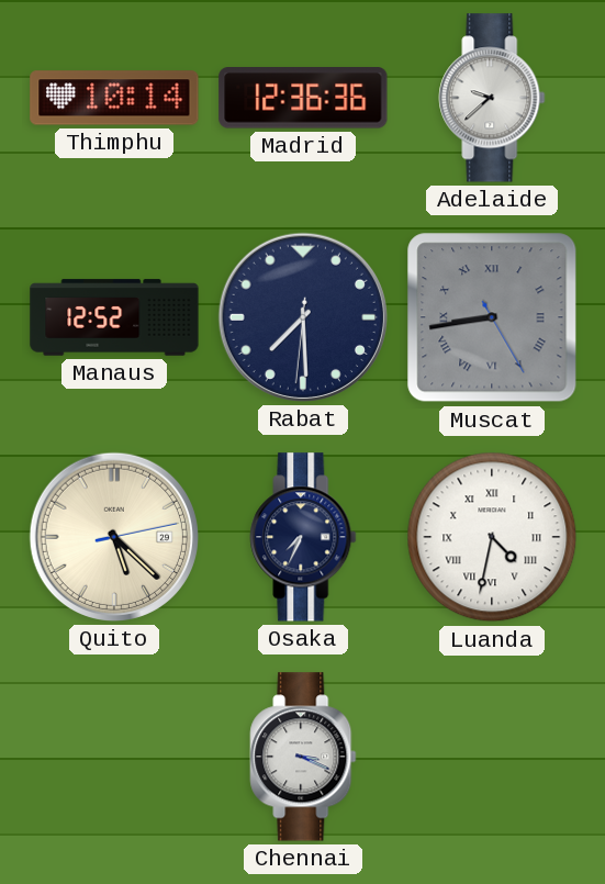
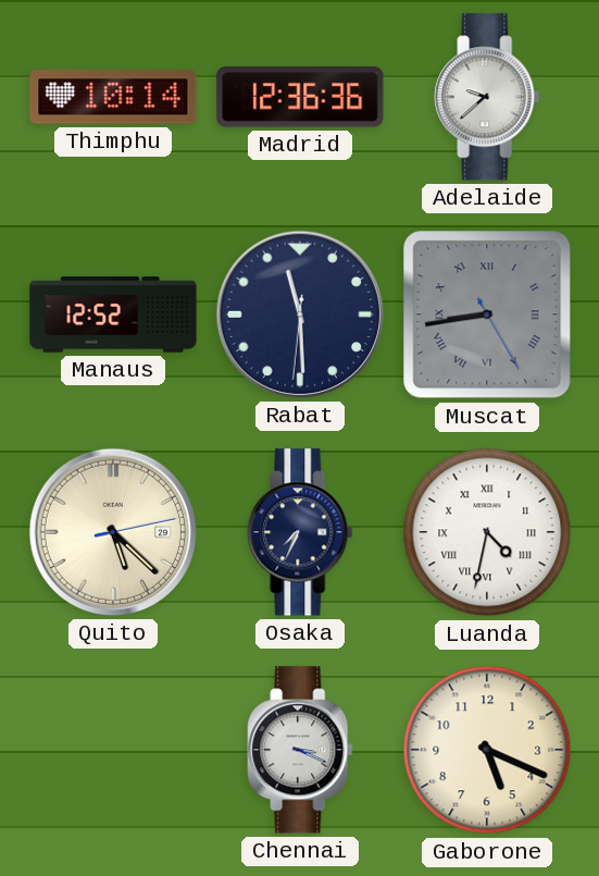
Rabat: 7:29 -> 11:29
Gaborone: none -> 5:19
